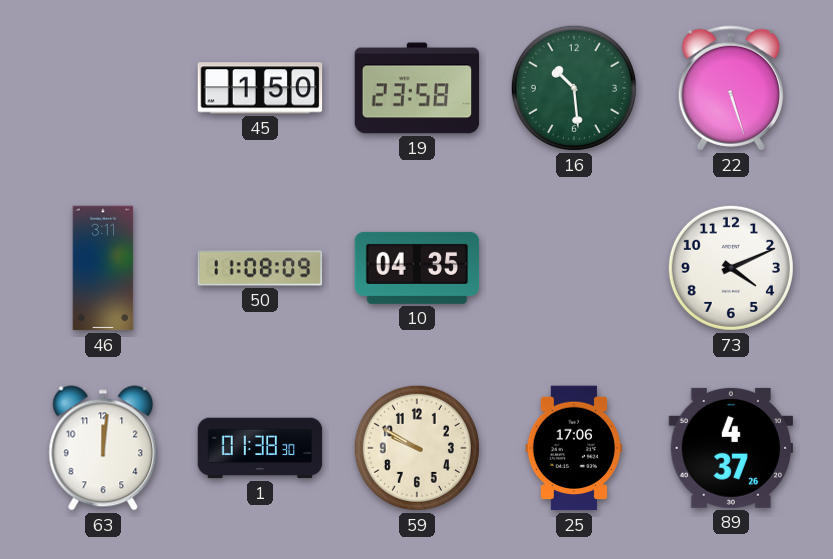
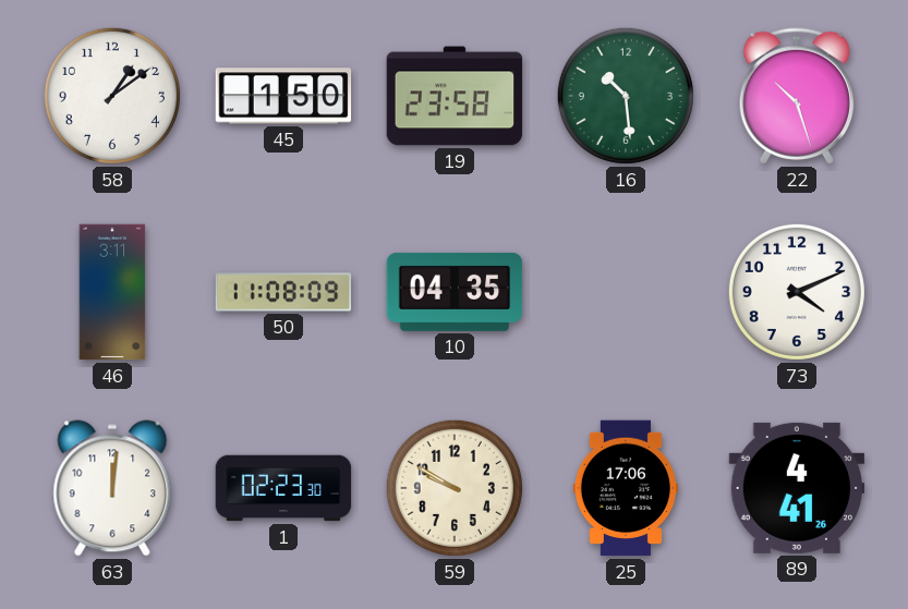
58: none -> 1:09
22: 5:27 -> 10:27
1: 01:38 -> 02:23
89: 4:37 -> 4:41
